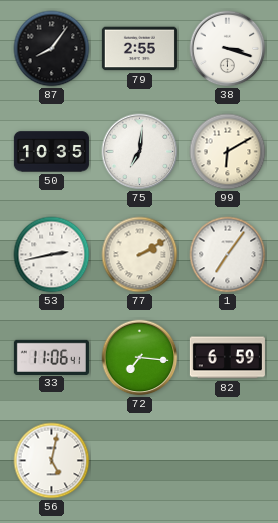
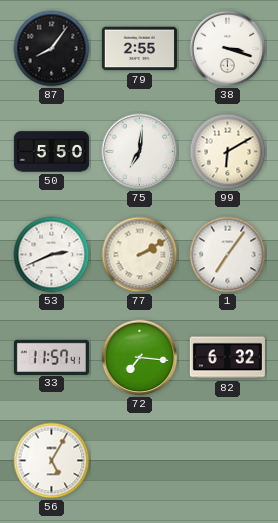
50: 10:35 -> 5:50
53: 2:43 -> 2:41
33: 11:06 -> 11:57
82: 6:59 -> 6:32
56: 5:02 -> 5:05
